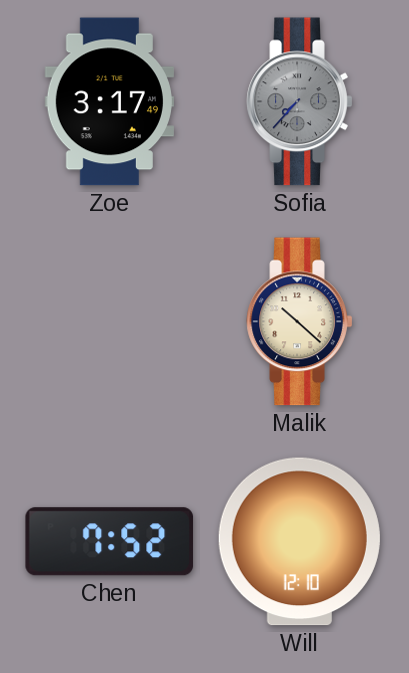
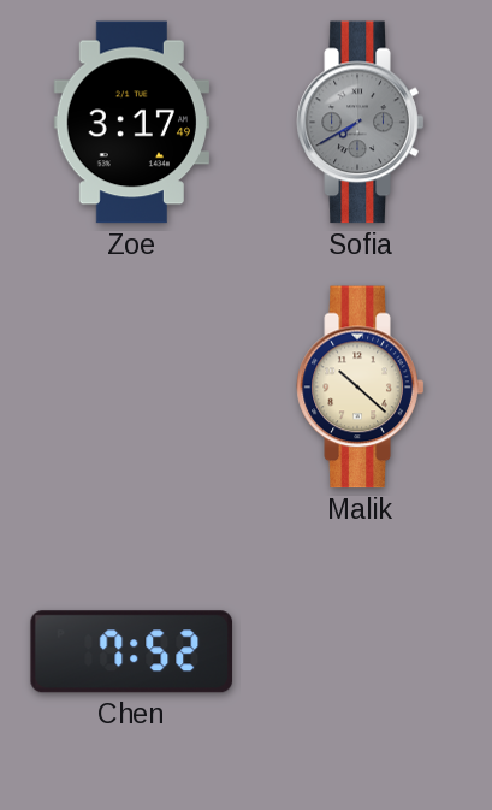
Sofia: 7:37 -> 7:40
Will: 12:10 -> none
